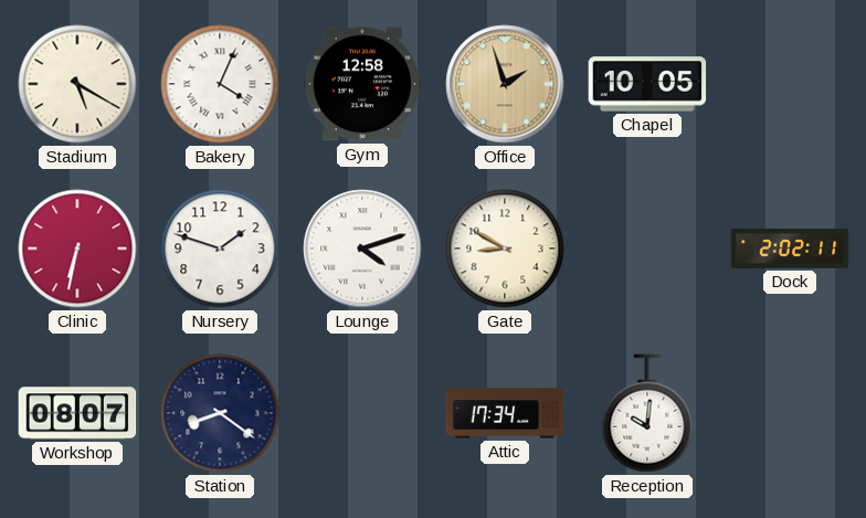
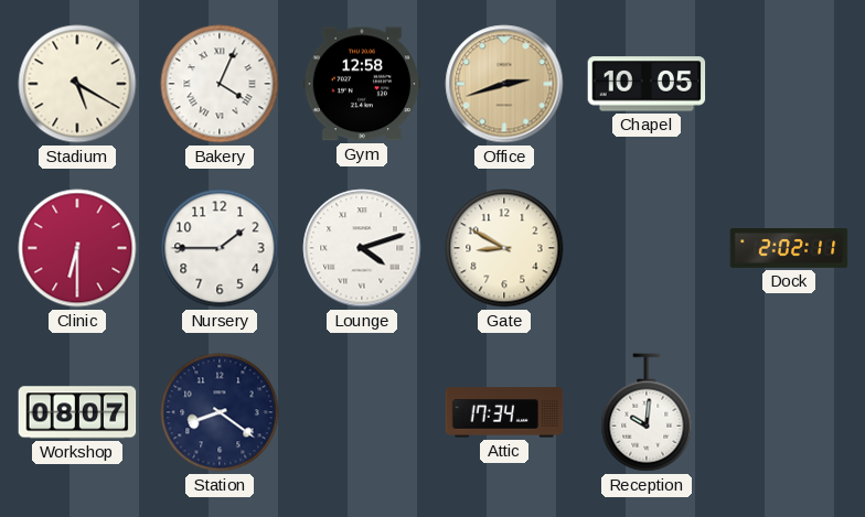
Office: 1:57 -> 2:42
Clinic: 6:32 -> 6:30
Nursery: 1:48 -> 1:45
